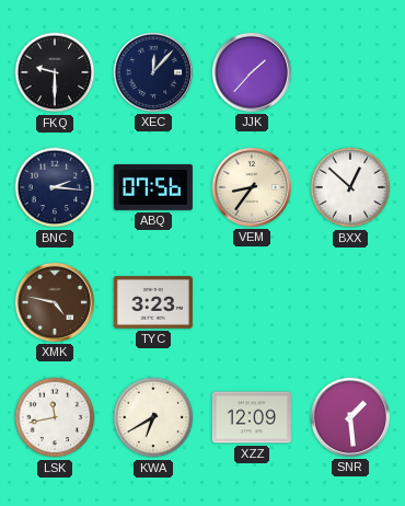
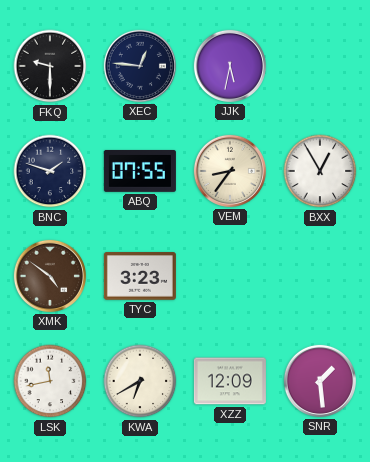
XEC: 12:07 -> 12:46
JJK: 1:37 -> 5:32
BNC: 2:16 -> 1:48
ABQ: 07:56 -> 07:55
BXX: 12:52 -> 12:55
XMK: 4:47 -> 4:51
